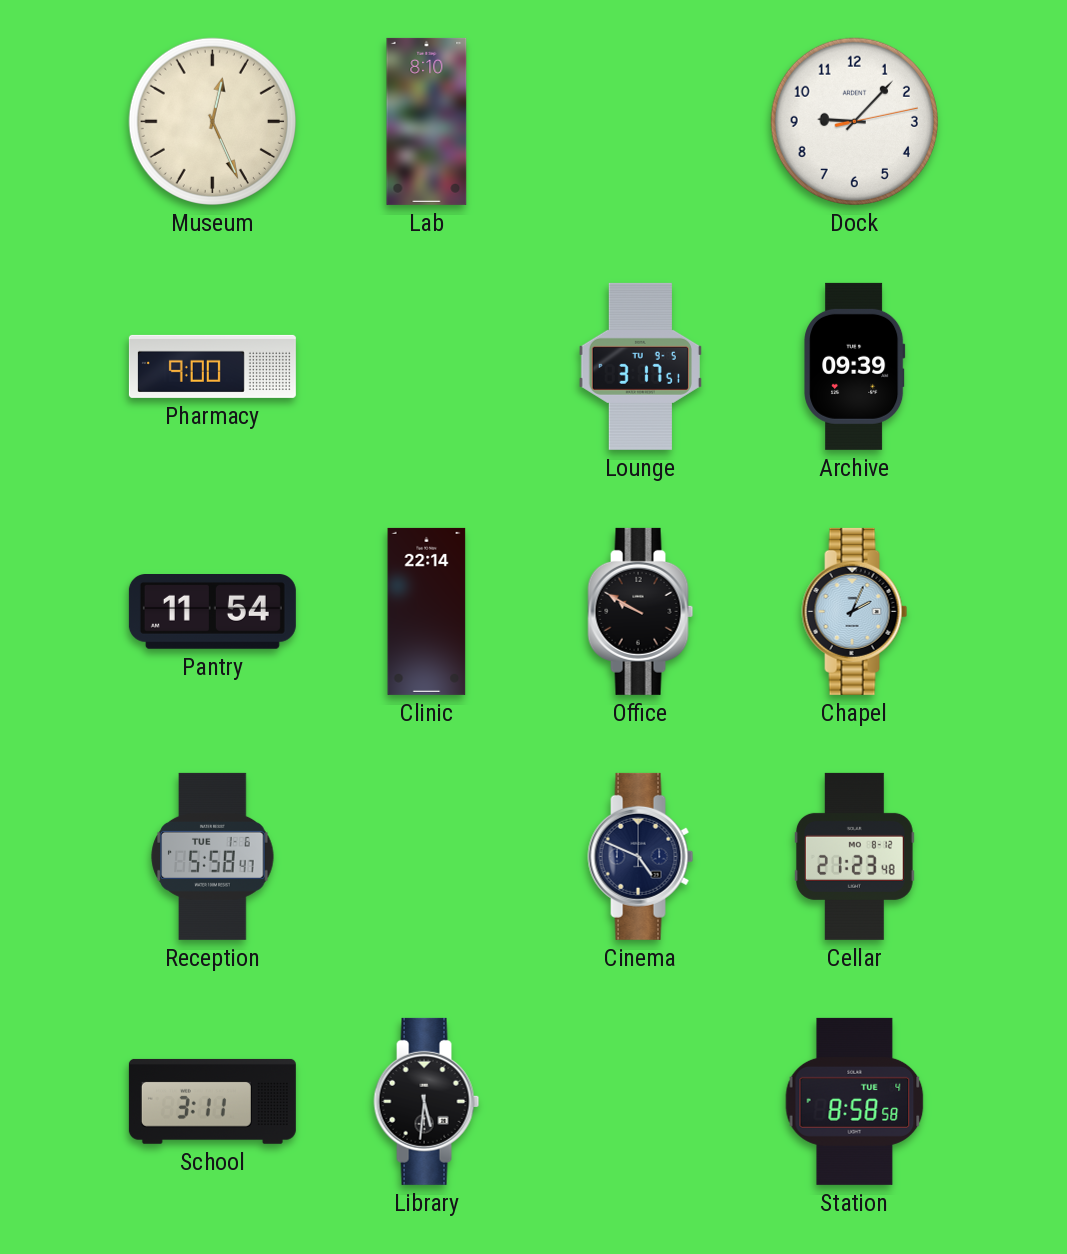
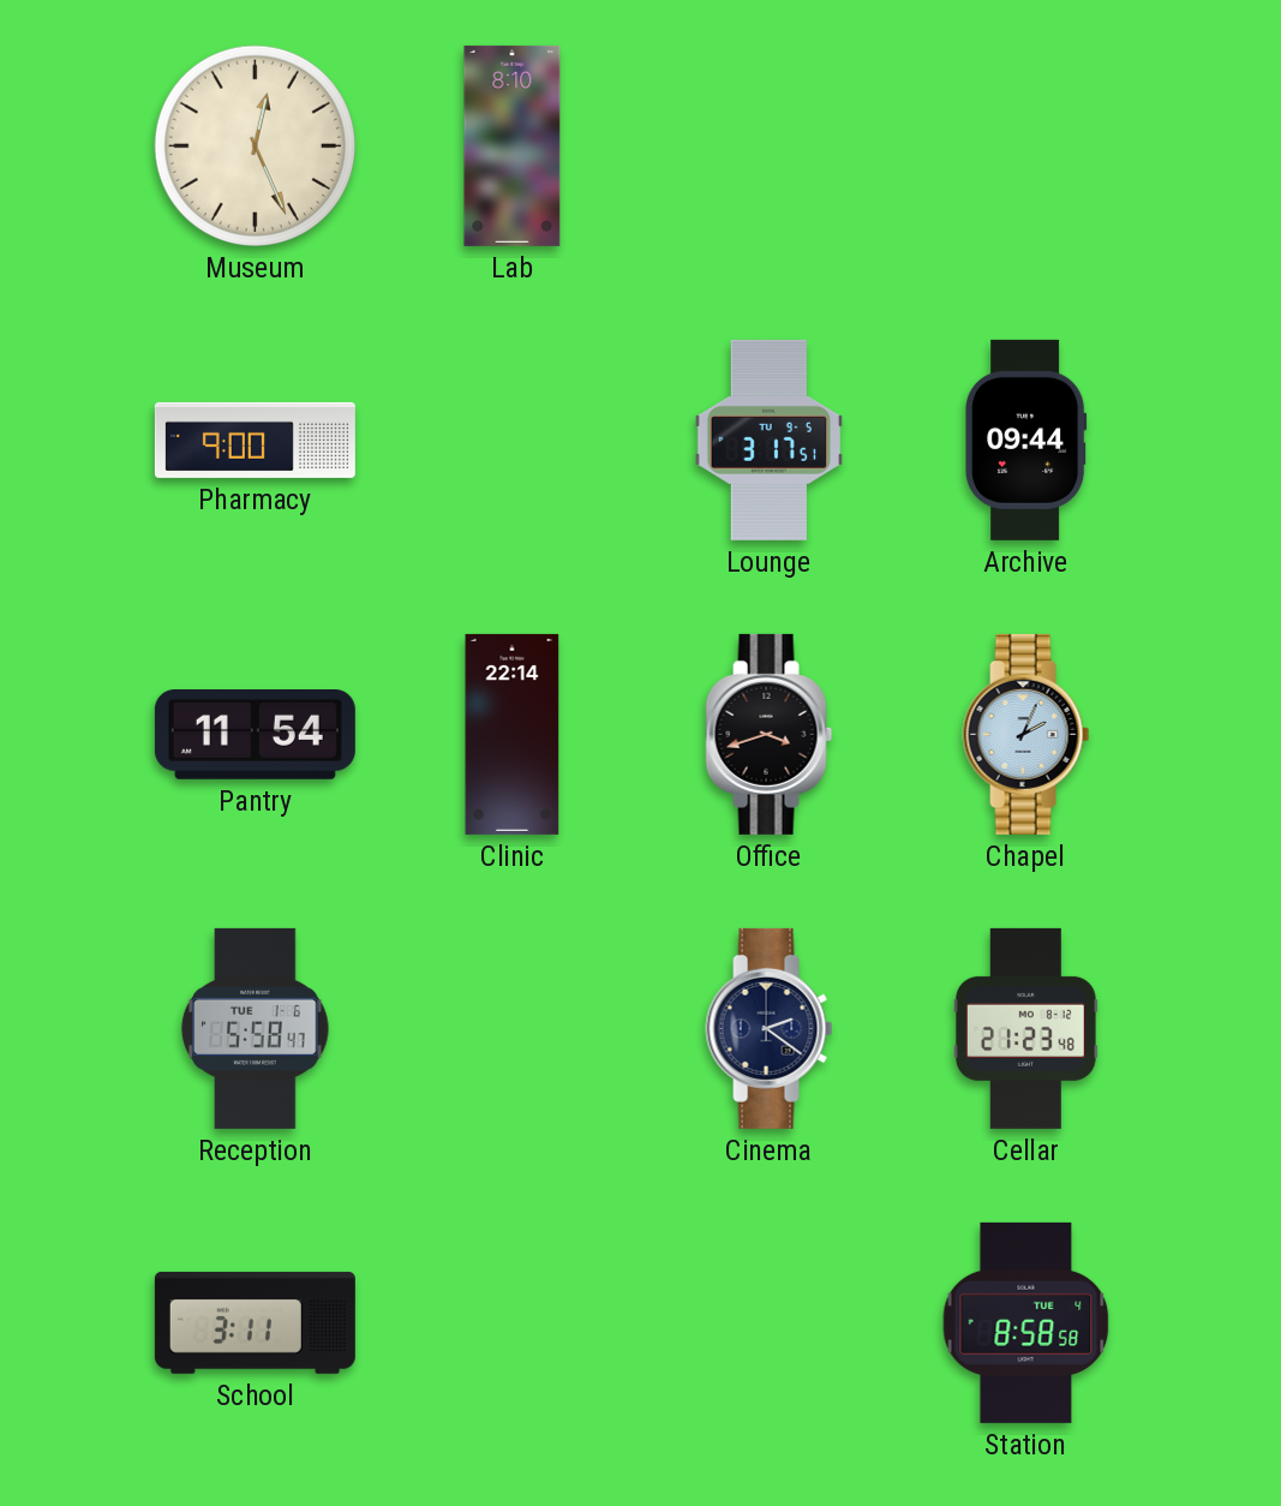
Dock: 9:07 -> none
Archive: 09:39 -> 09:44
Office: 9:50 -> 3:42
Cinema: 4:49 -> 2:21
Library: 5:31 -> none
